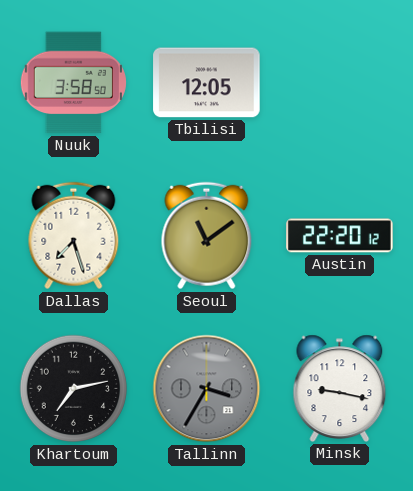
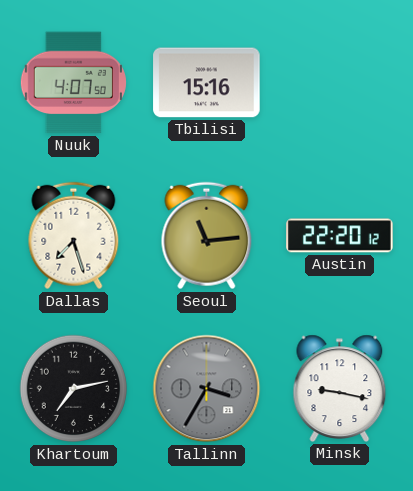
Nuuk: 3:58 -> 4:07
Tbilisi: 12:05 -> 15:16
Seoul: 11:09 -> 11:14
